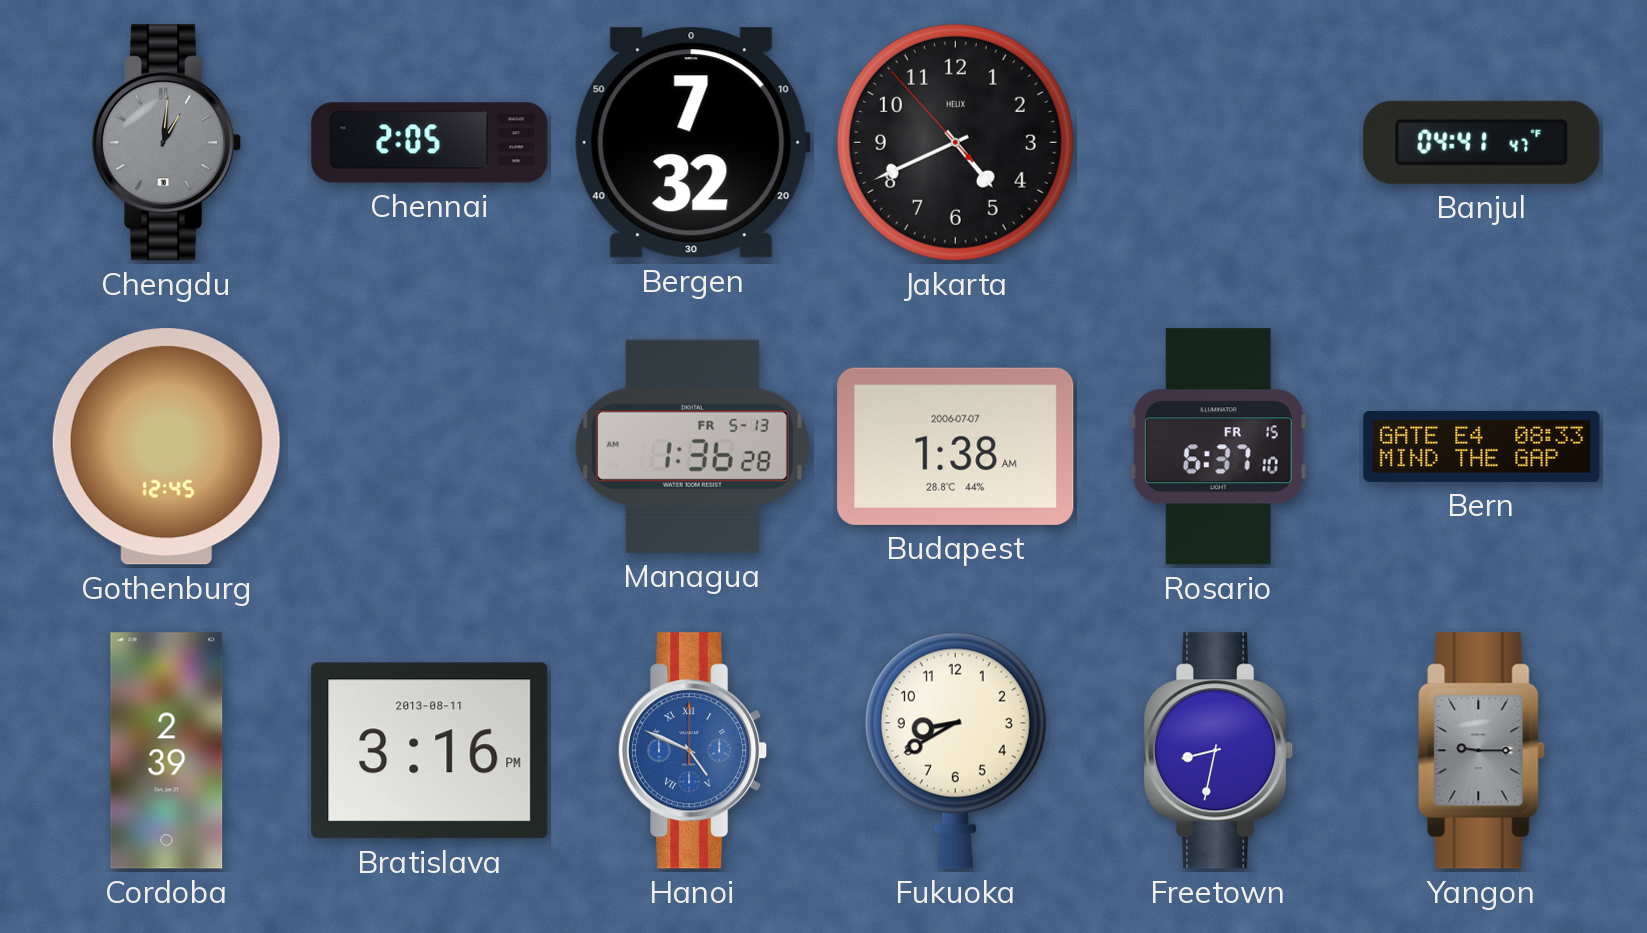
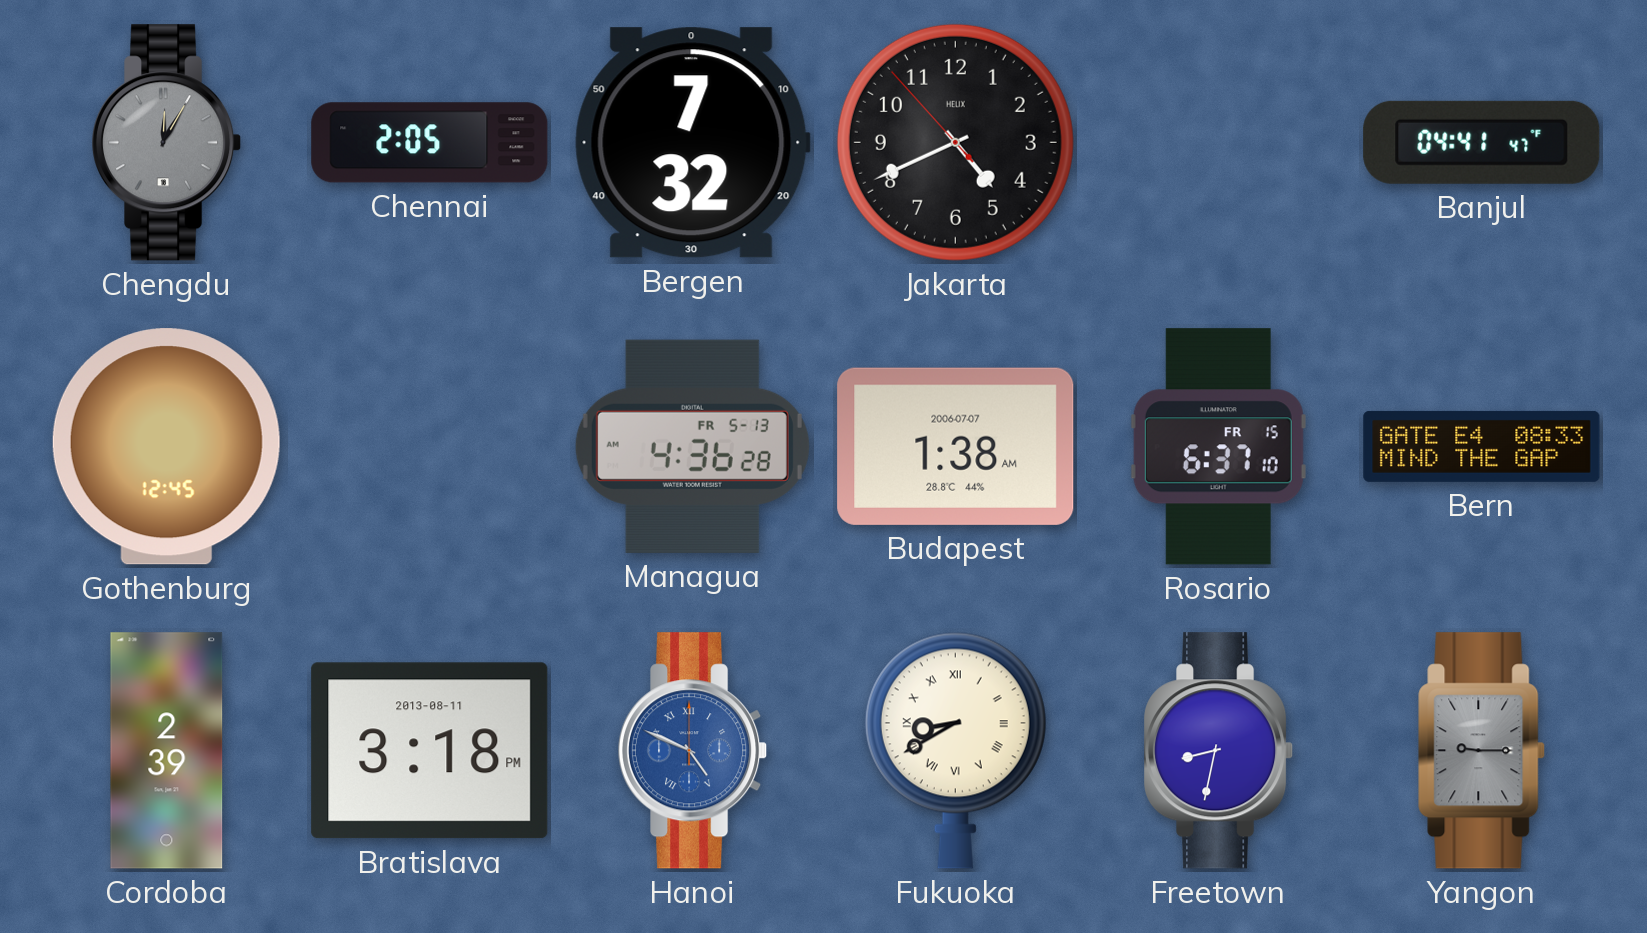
Chengdu: 1:01 -> 12:05
Managua: 1:36 -> 4:36
Bratislava: 3:16 -> 3:18
Fukuoka numerals: Arabic -> Roman
